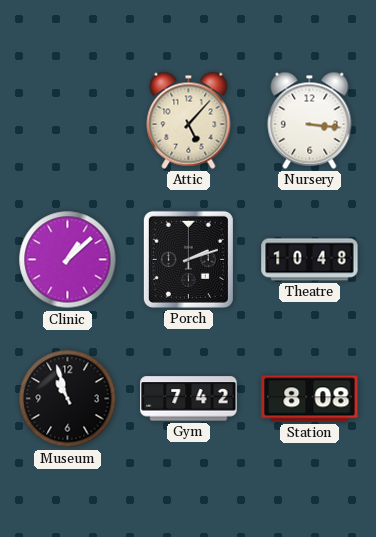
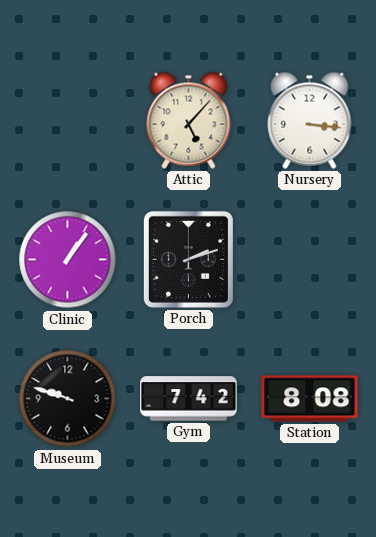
Clinic: 1:08 -> 1:06
Theatre: 10:48 -> none
Museum: 10:57 -> 9:48
